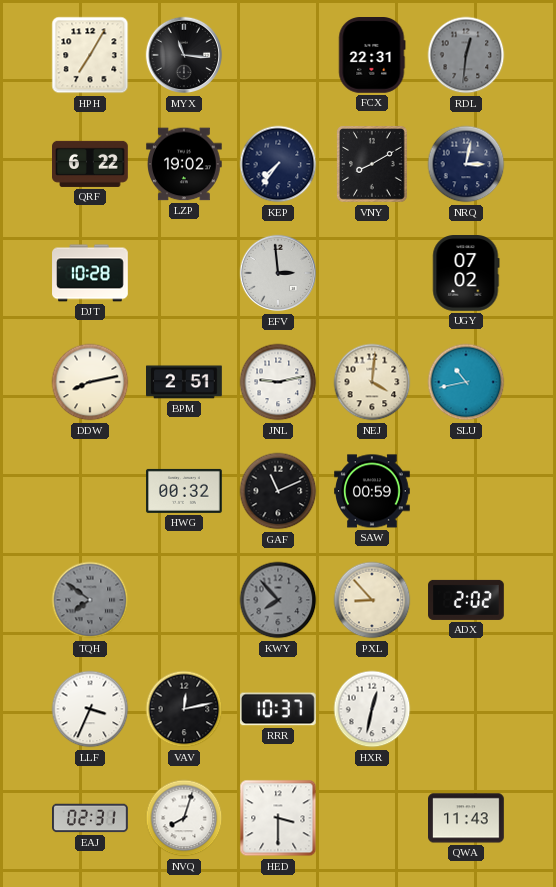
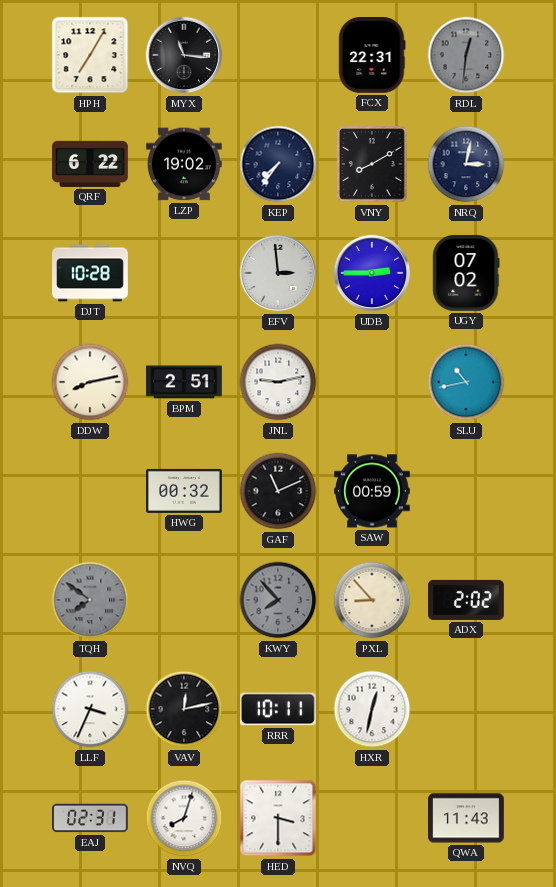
UDB: none -> 2:45
NEJ: 4:01 -> none
RRR: 10:37 -> 10:11
